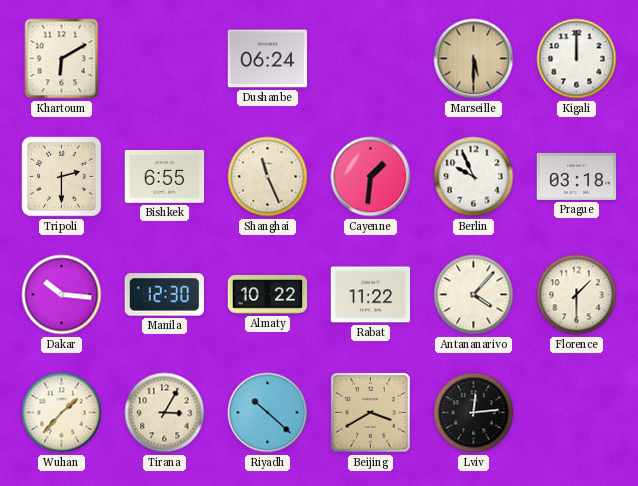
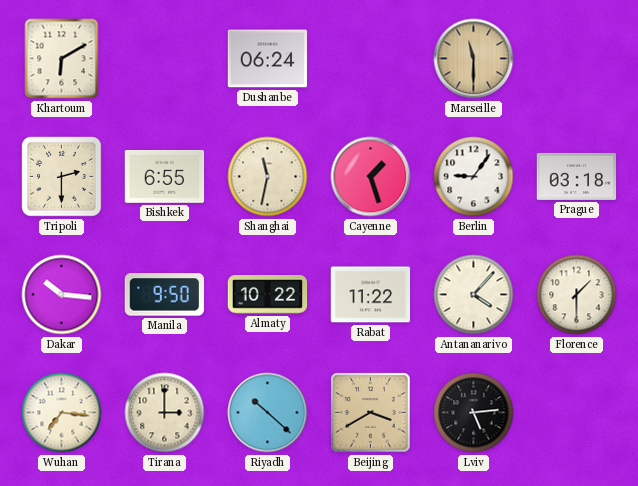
Marseille: 5:30 -> 11:30
Kigali: 12:00 -> none
Shanghai: 11:26 -> 11:32
Cayenne: 1:31 -> 1:27
Berlin: 9:56 -> 9:06
Manila: 12:30 -> 9:50
Wuhan: 1:37 -> 7:16
Tirana: 3:05 -> 3:00
Lviv: 12:14 -> 5:14
